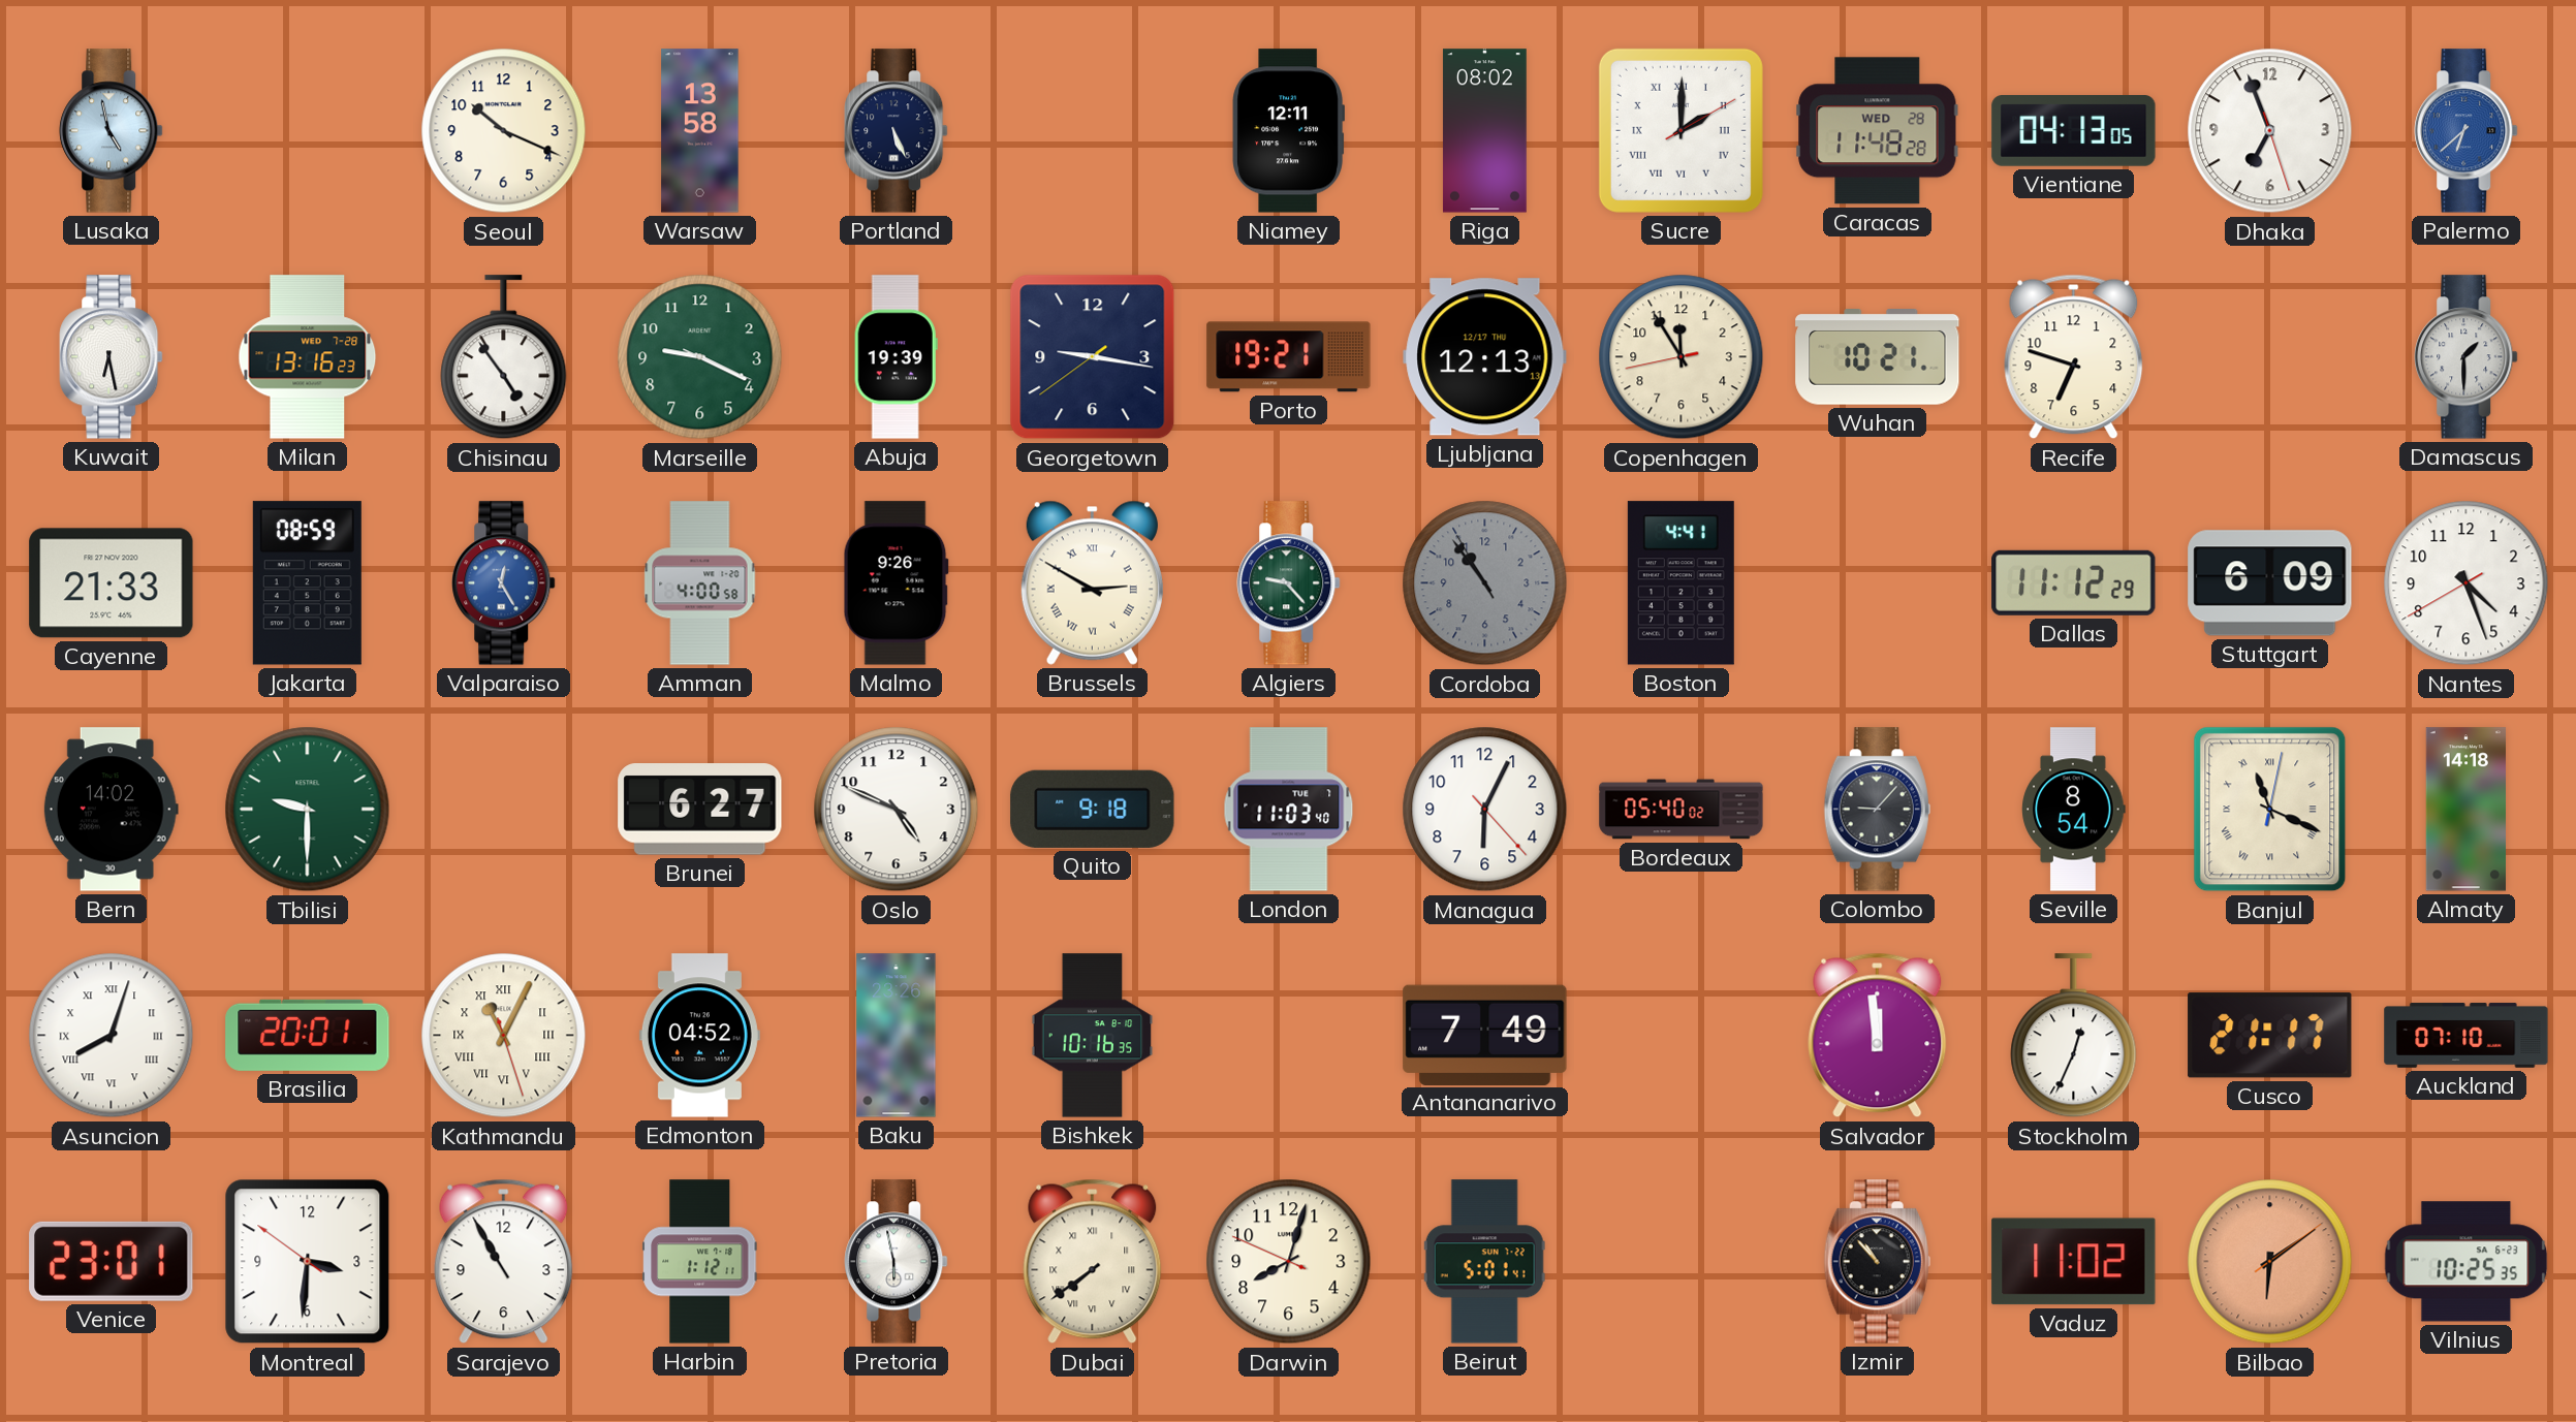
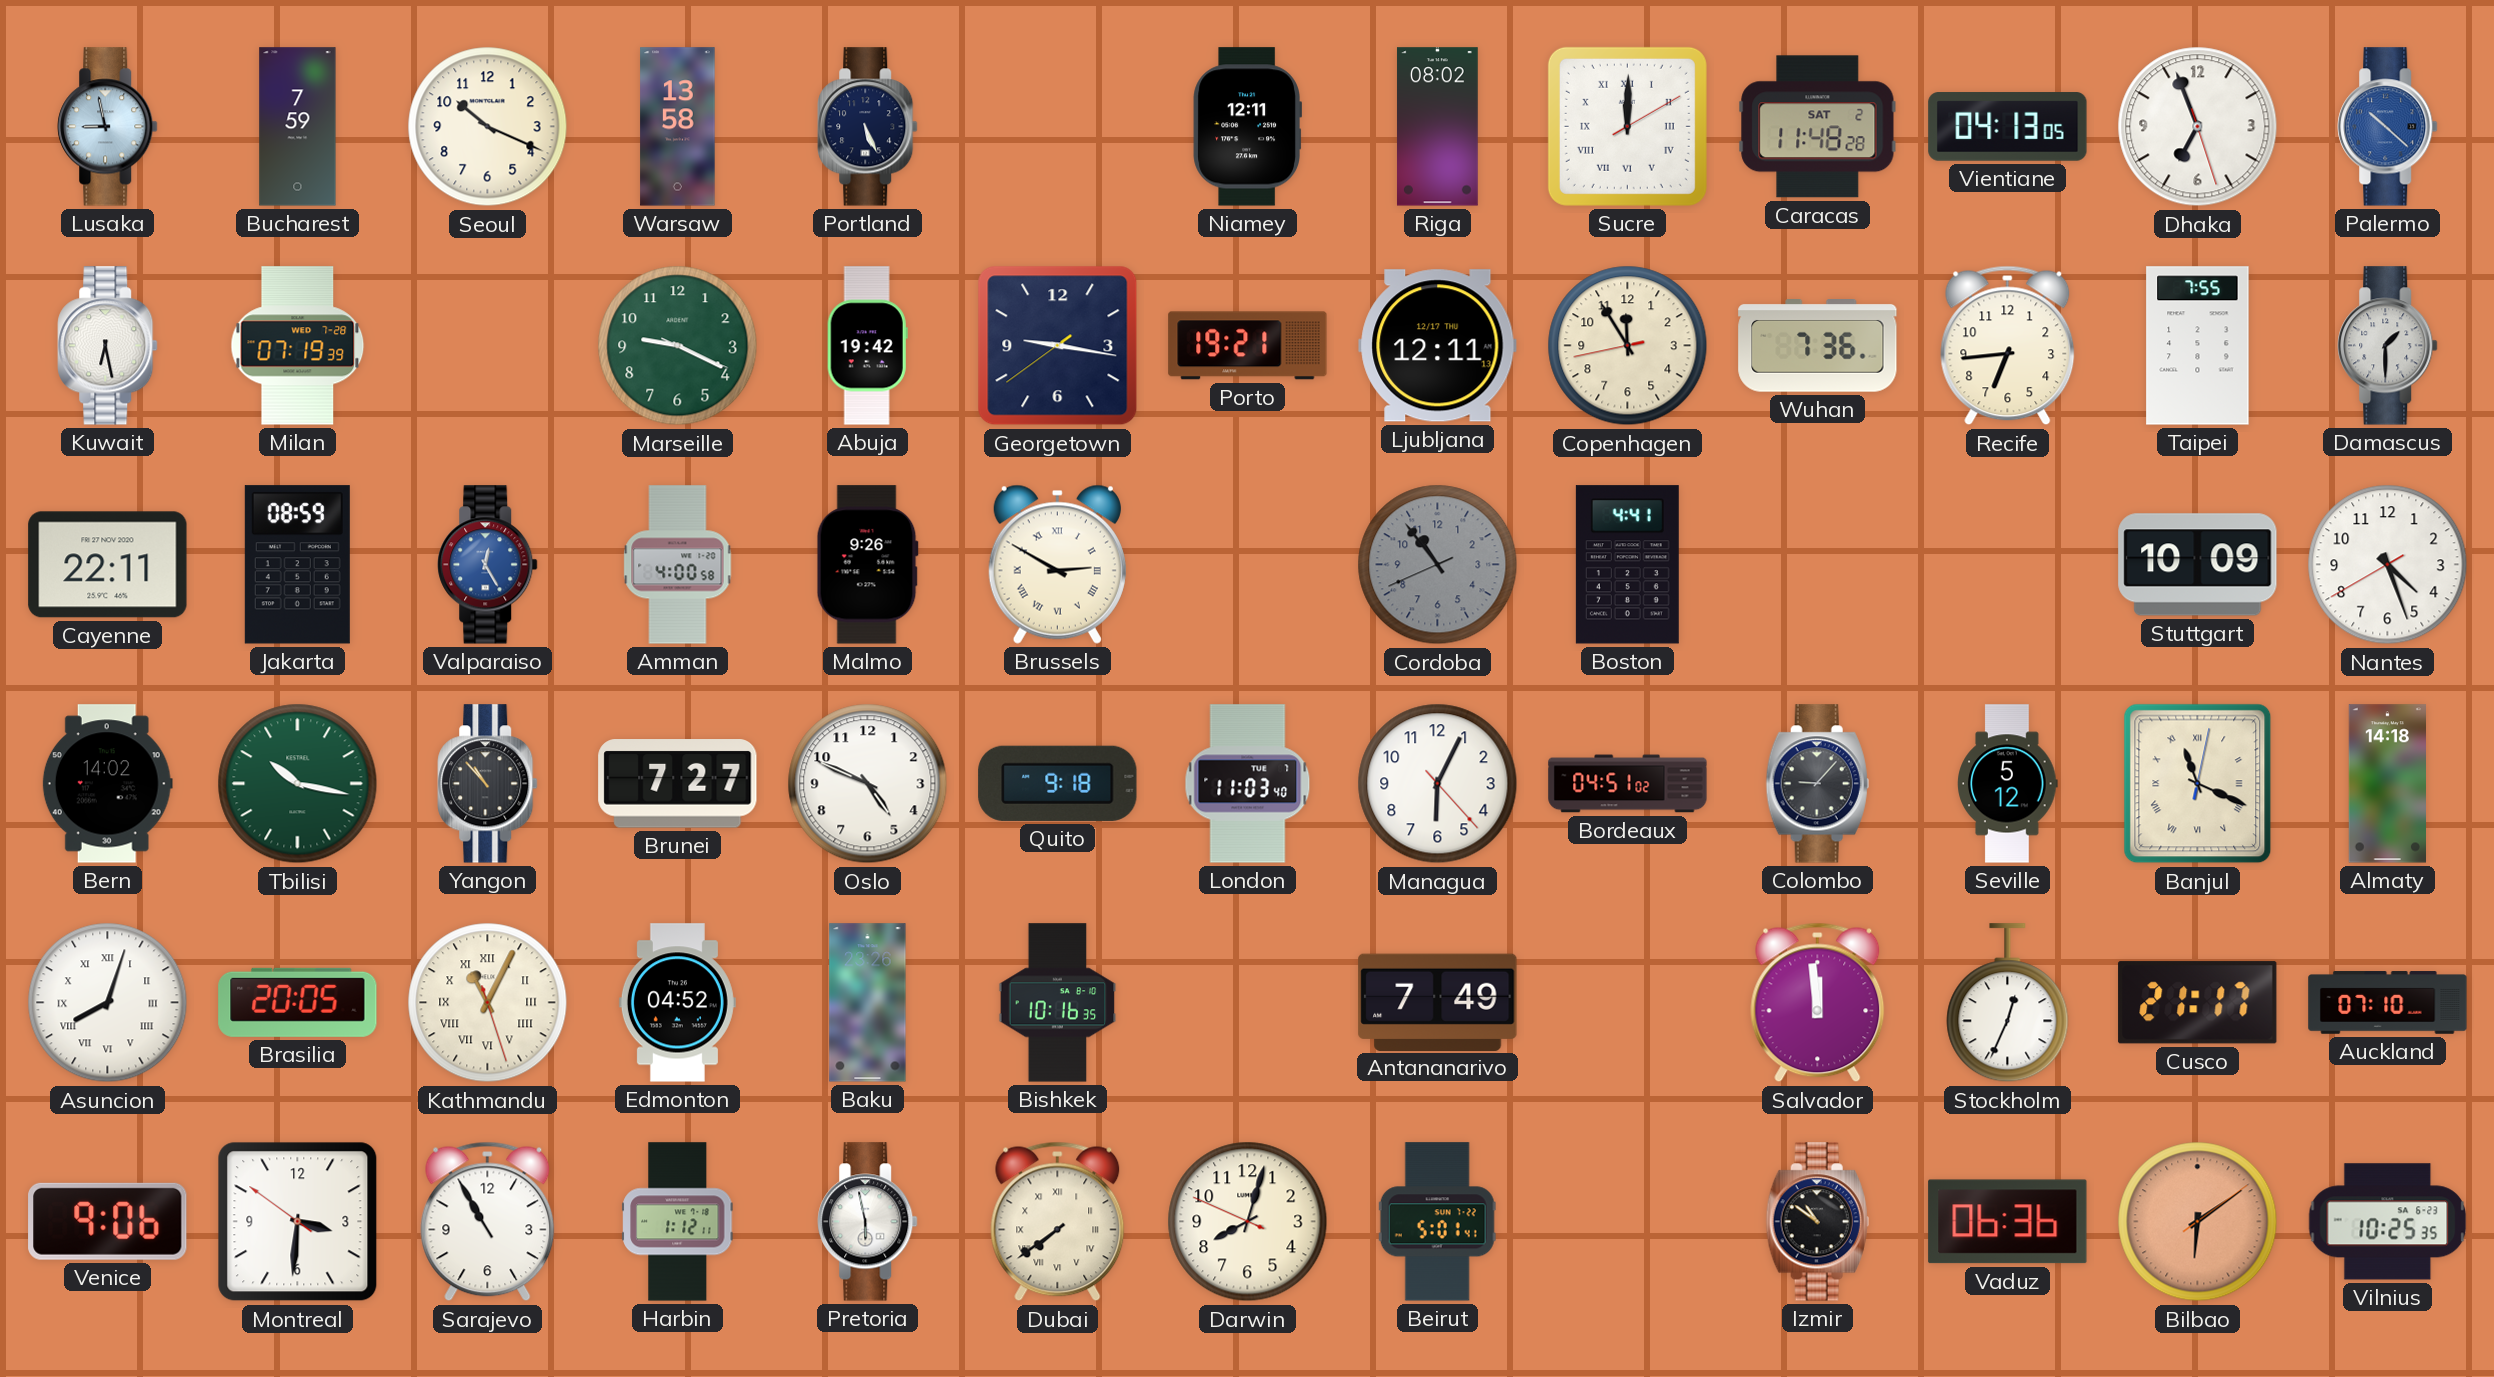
Lusaka: 4:58 -> 8:58
Bucharest: none -> 7:59
Sucre: 2:00 -> 12:00
Caracas date: WED 28 -> SAT 2
Palermo: 6:38 -> 10:22
Milan: 13:16 -> 07:19
Chisinau: 4:54 -> none
Abuja: 19:39 -> 19:42
Ljubljana: 12:13 -> 12:11
Wuhan: 10:21 -> 7:36
Recife: 6:48 -> 6:44
Taipei: none -> 7:55
Cayenne: 21:33 -> 22:11
Algiers: 9:23 -> none
Cordoba: 10:53:55 -> 10:53:41
Dallas: 11:12 -> none
Stuttgart: 6:09 -> 10:09
Tbilisi: 9:30 -> 10:17
Yangon: none -> 10:53
Brunei: 6:27 -> 7:27
Bordeaux: 05:40 -> 04:51
Seville: 8:54 -> 5:12
Brasilia: 20:01 -> 20:05
Venice: 23:01 -> 9:06
Izmir: 10:53 -> 10:51
Vaduz: 11:02 -> 06:36
